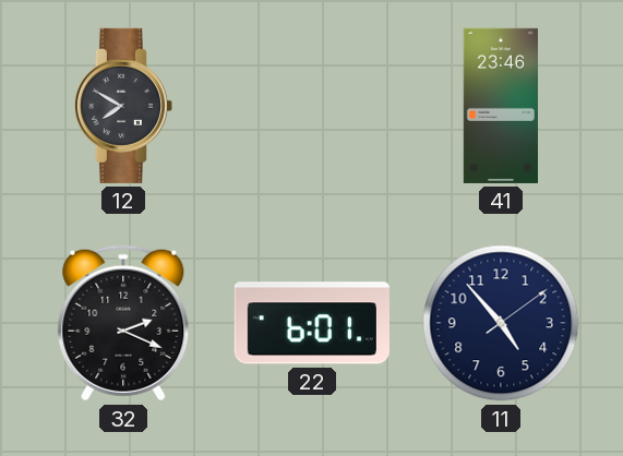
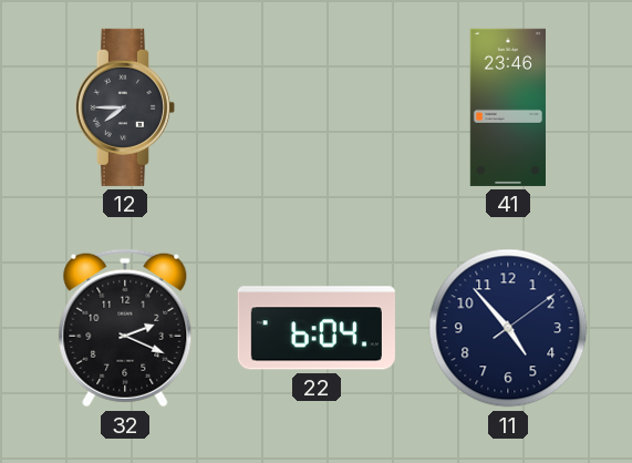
12: 7:50 -> 7:45
22: 6:01 -> 6:04
